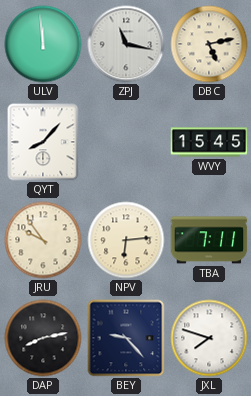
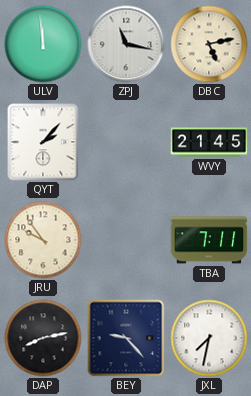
QYT: 8:07 -> 2:07
WVY: 15:45 -> 21:45
NPV: 6:14 -> none
JXL: 7:48 -> 7:32
